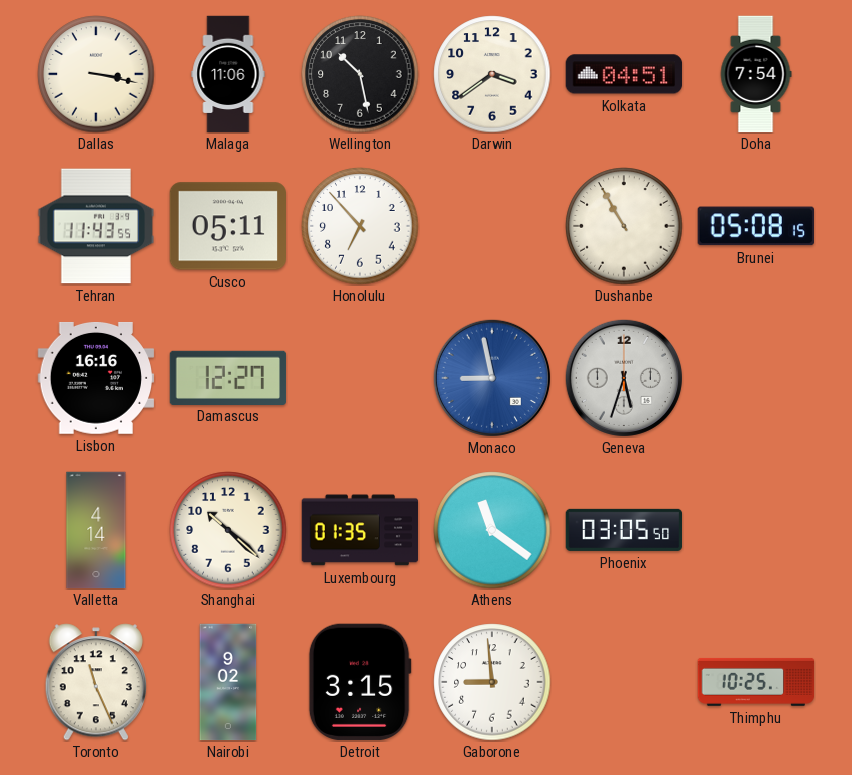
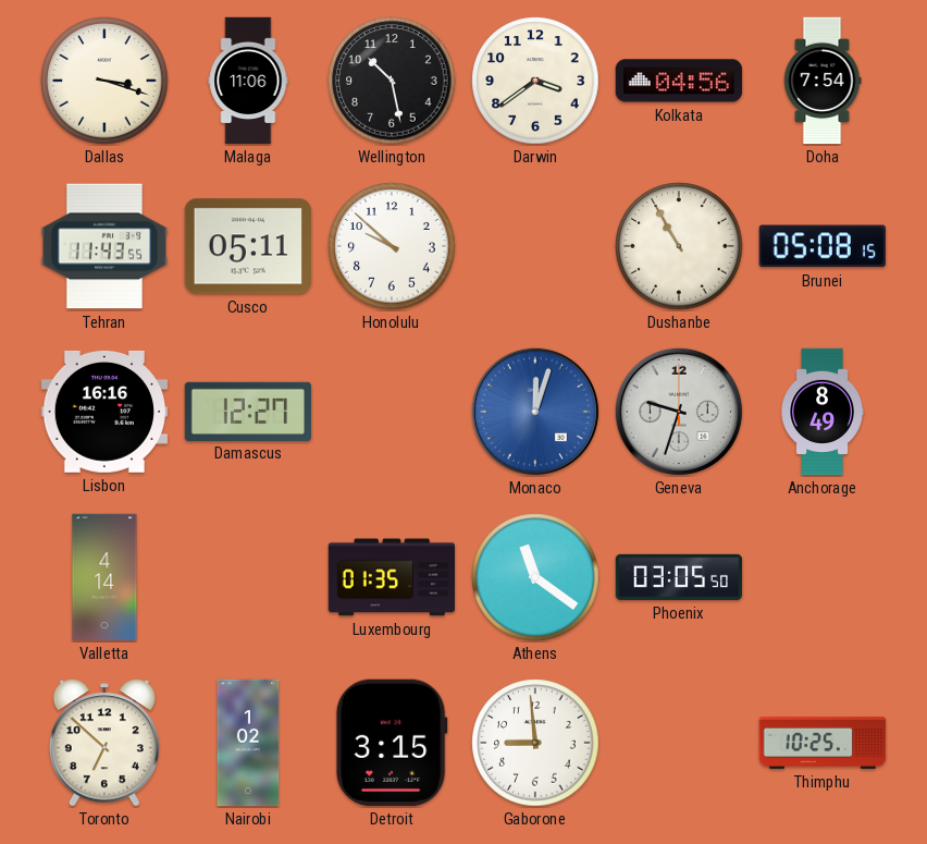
Dallas: 3:17 -> 3:18
Kolkata: 04:51 -> 04:56
Honolulu: 6:53 -> 9:52
Monaco: 8:58 -> 12:03
Geneva: 5:33 -> 9:33
Anchorage: none -> 8:49
Shanghai: 10:22 -> none
Toronto: 11:26 -> 6:52
Nairobi: 9:02 -> 1:02
